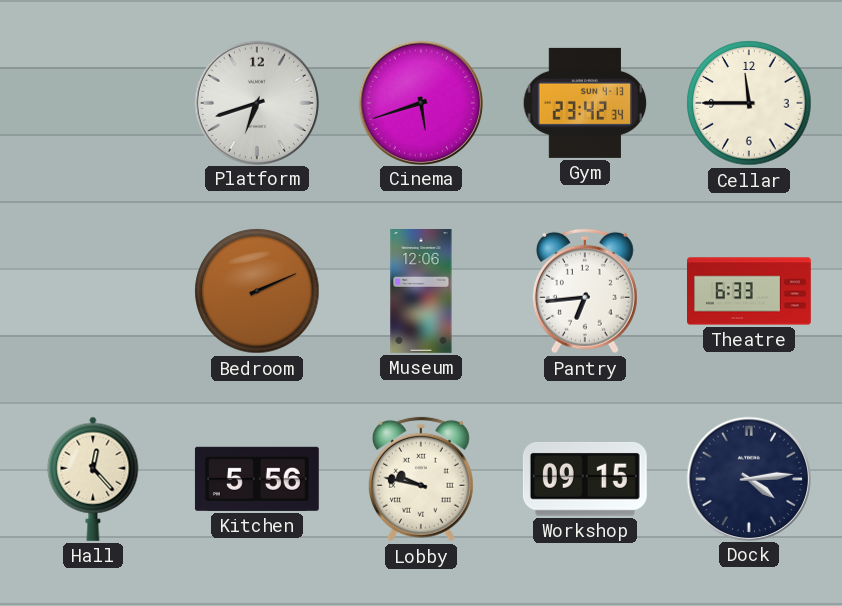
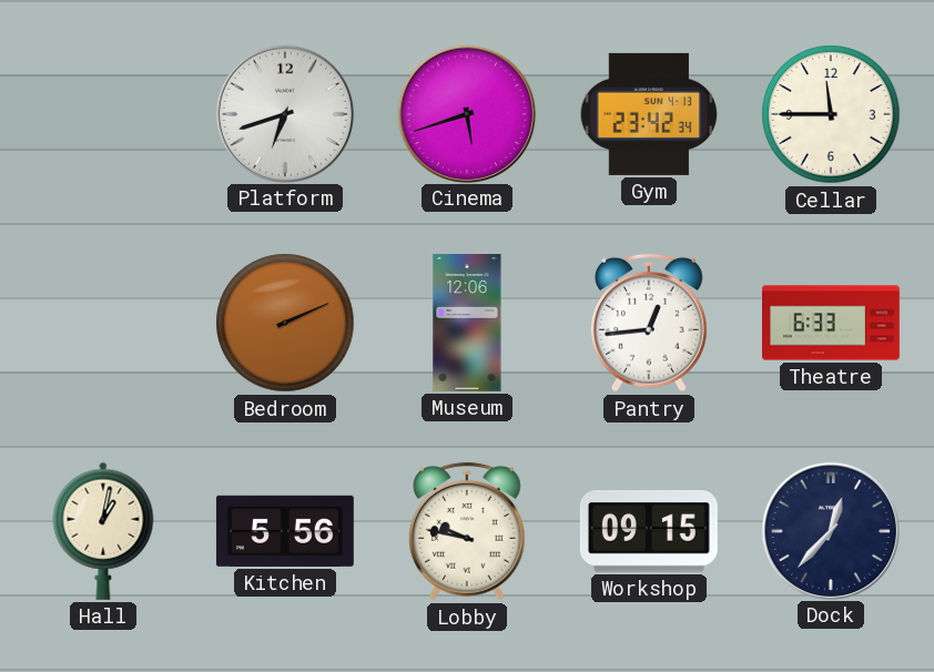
Pantry: 6:44 -> 12:44
Hall: 12:23 -> 1:02
Dock: 4:14 -> 12:37
